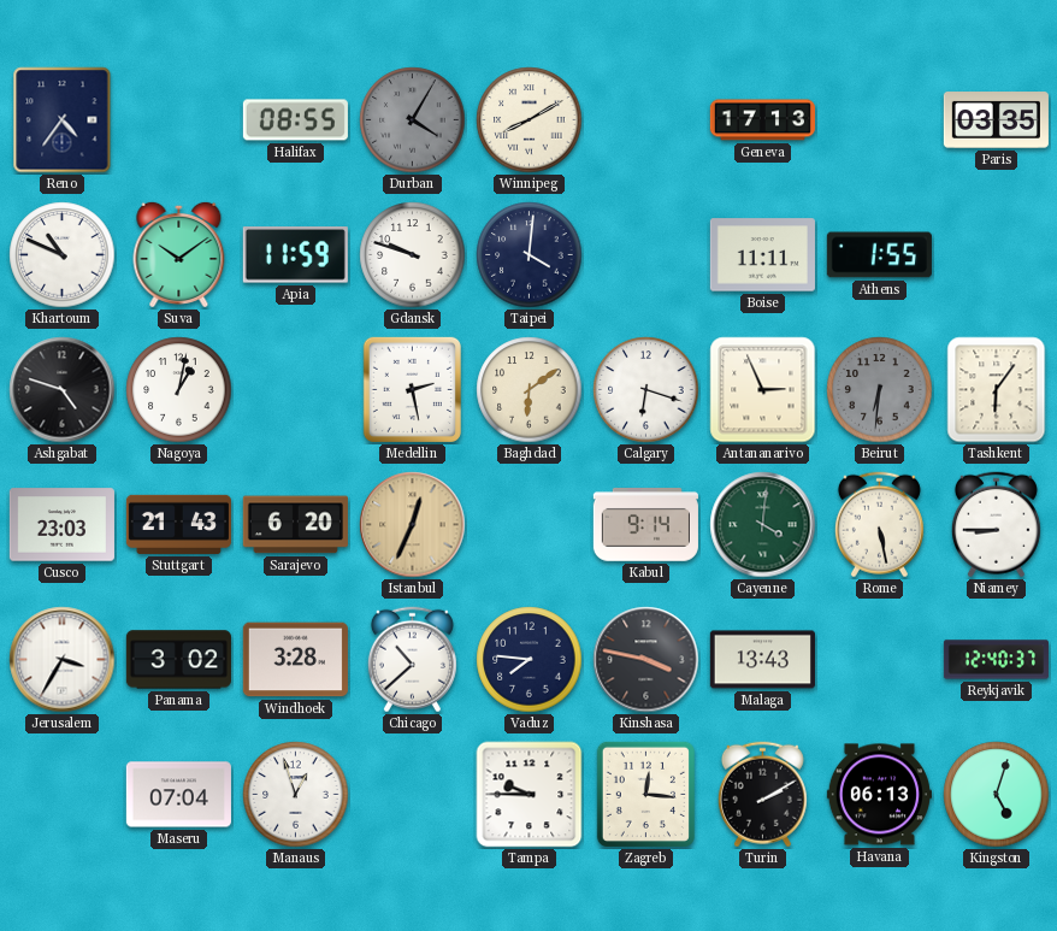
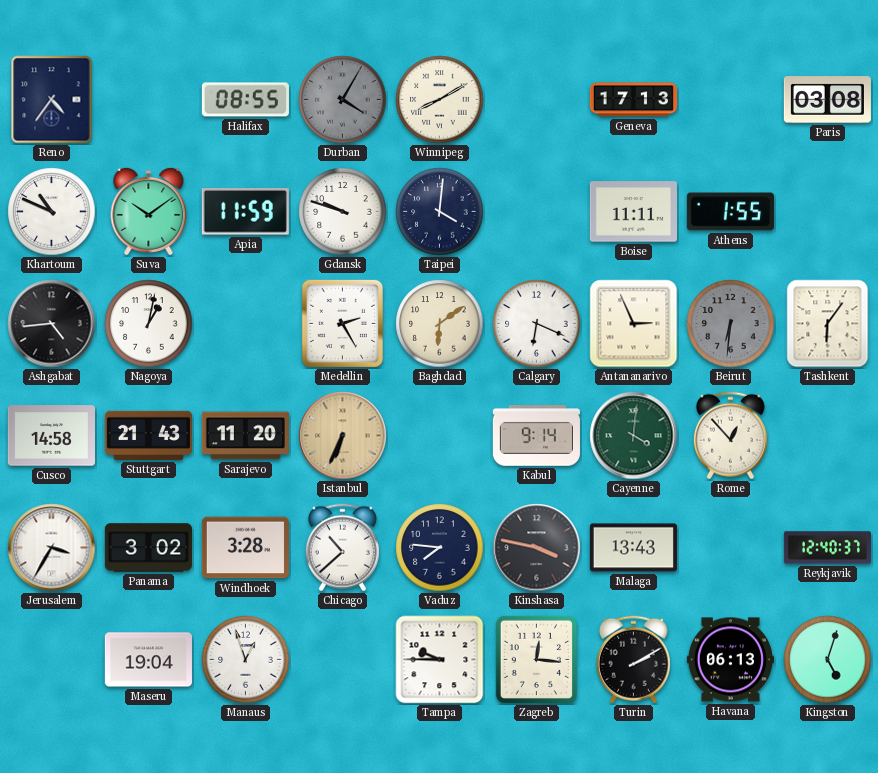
Paris: 03:35 -> 03:08
Ashgabat: 4:48 -> 4:44
Medellin: 2:28 -> 2:25
Calgary: 6:18 -> 6:19
Cusco: 23:03 -> 14:58
Sarajevo: 6:20 -> 11:20
Istanbul: 12:34 -> 6:34
Rome: 5:28 -> 12:53
Niamey: 8:45 -> none
Maseru: 07:04 -> 19:04
